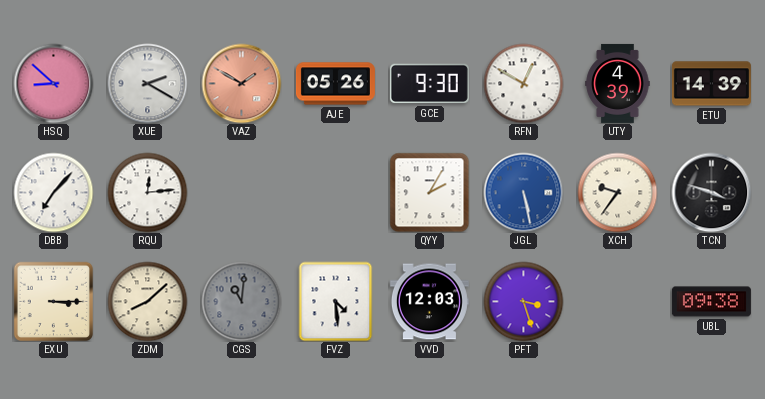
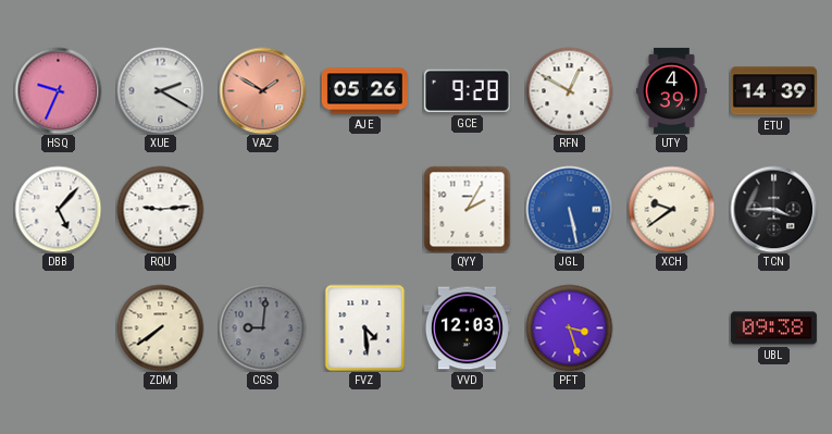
HSQ: 8:52 -> 9:34
GCE: 9:30 -> 9:28
DBB: 7:07 -> 5:07
RQU: 12:14 -> 9:14
XCH: 9:36 -> 9:39
TCN: 3:48 -> 3:45
EXU: 3:15 -> none
ZDM: 8:08 -> 7:39
CGS: 11:01 -> 9:01
